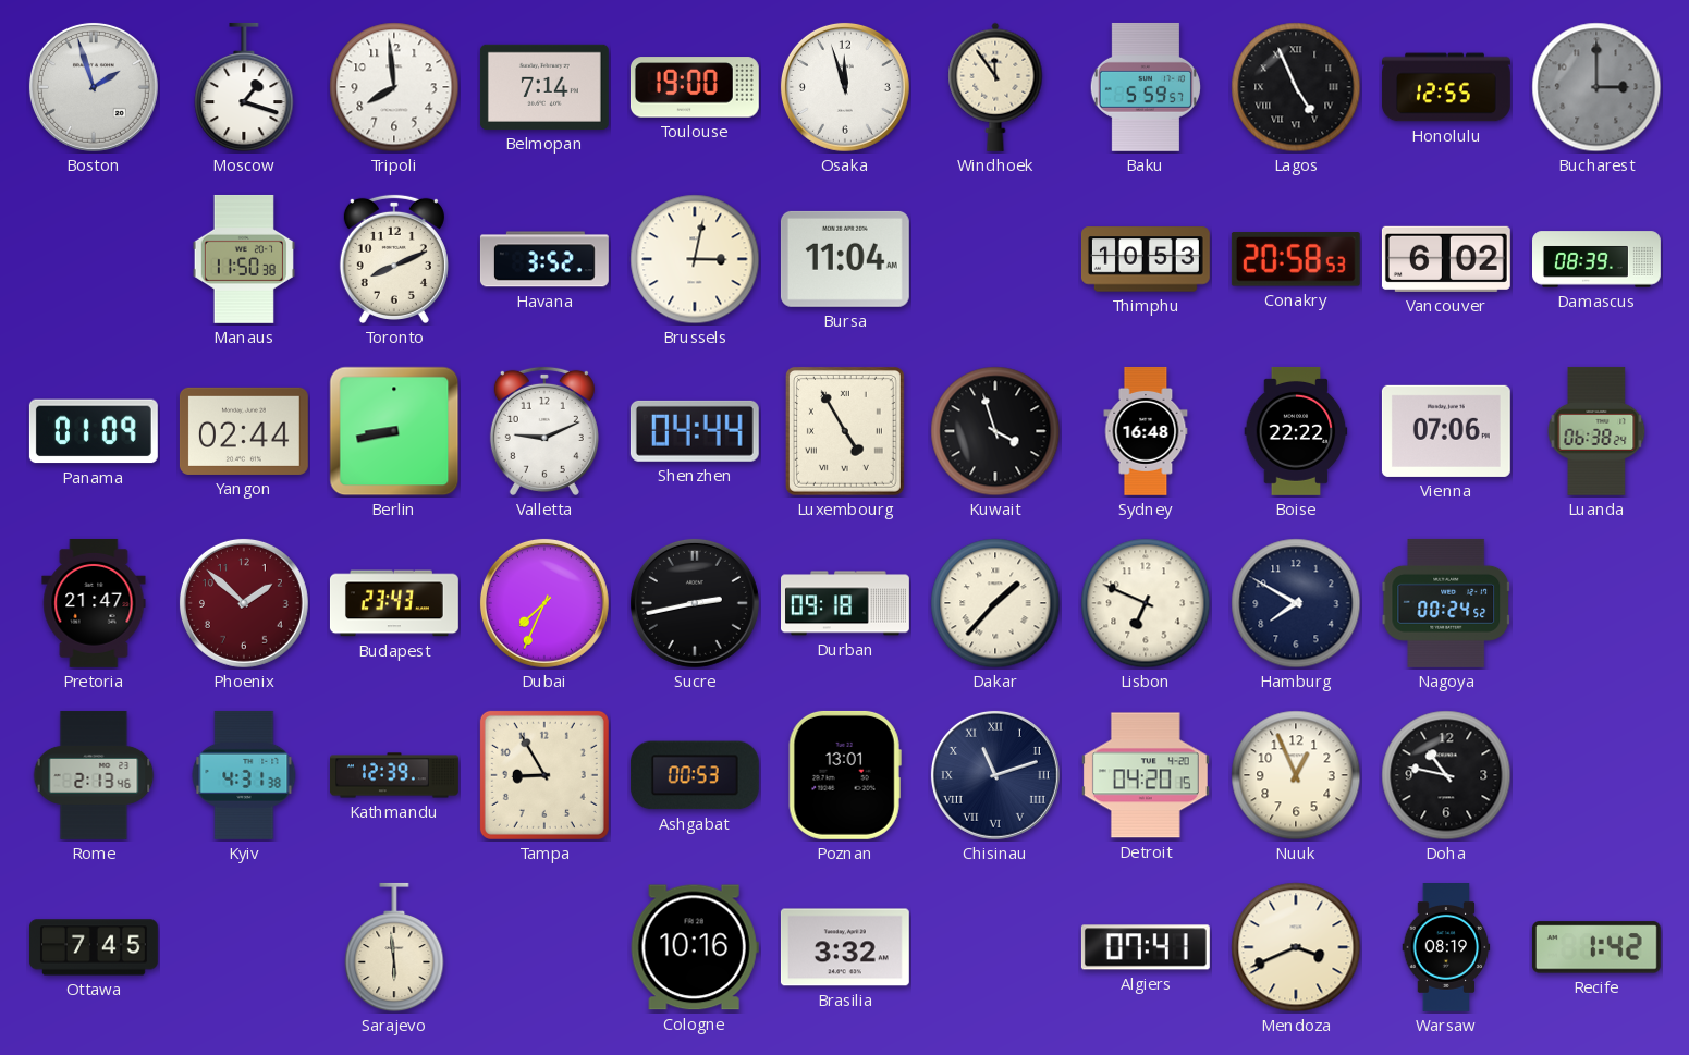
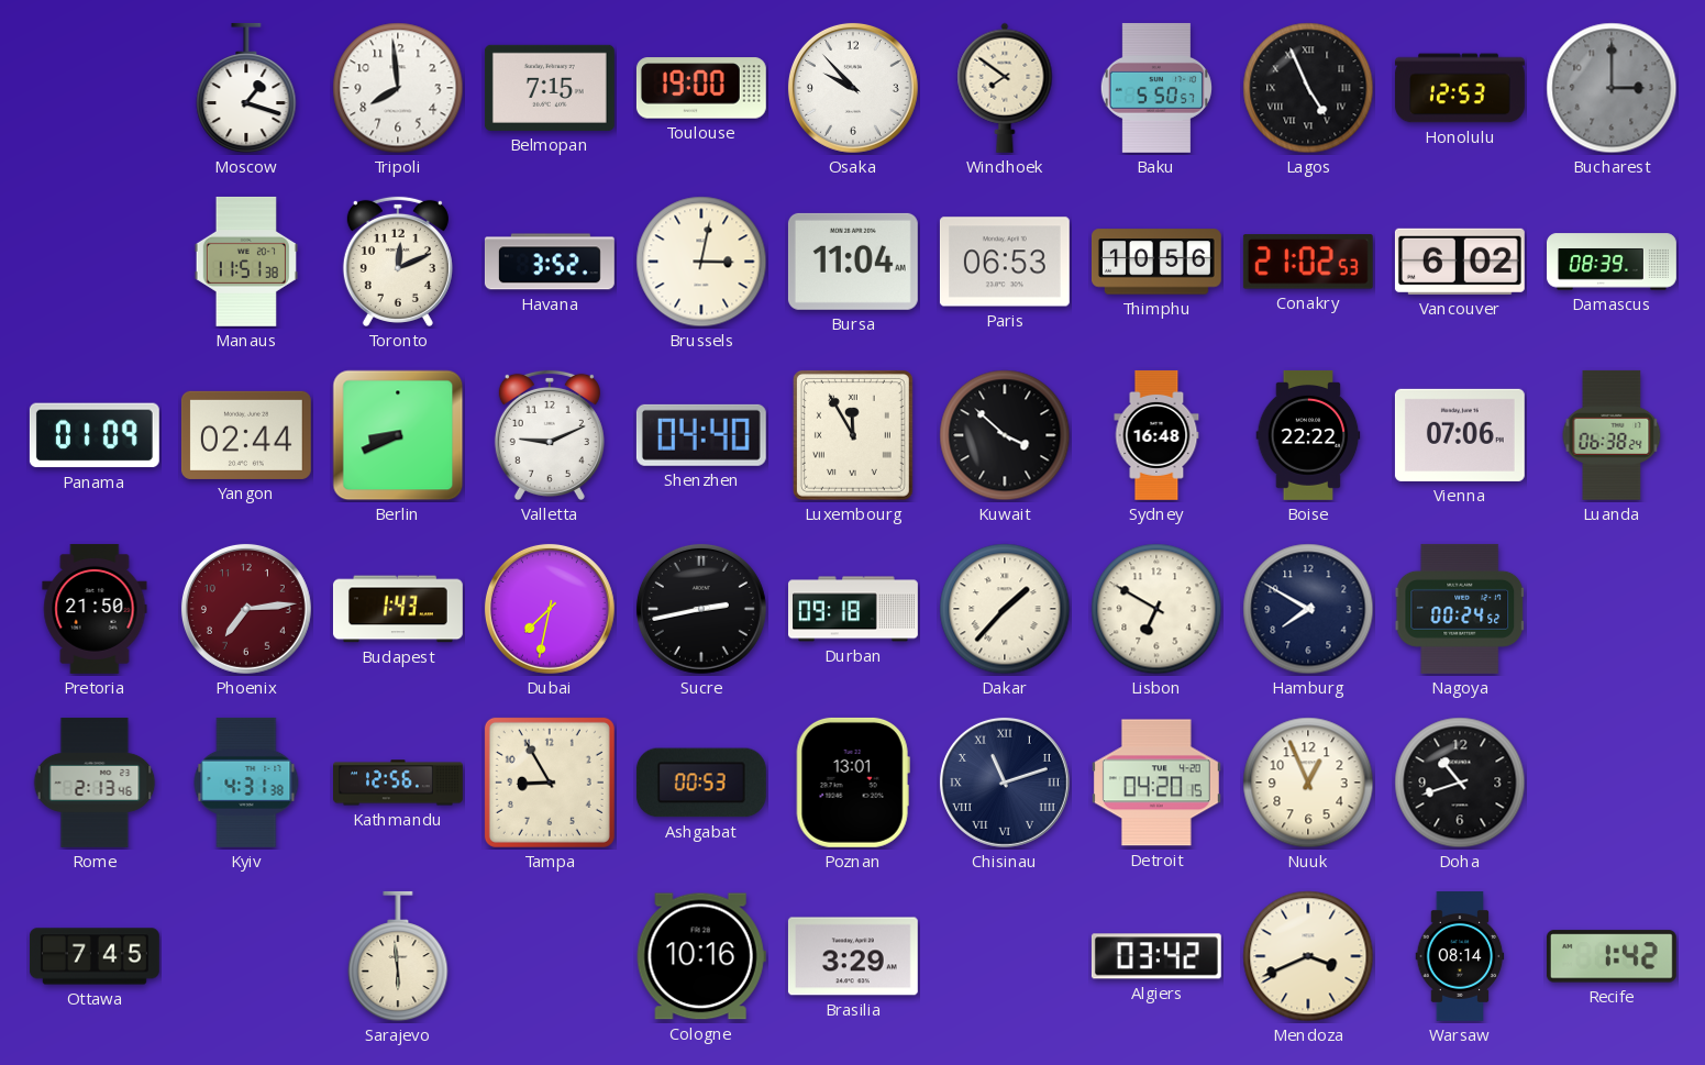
Boston: 1:57 -> none
Belmopan: 7:14 -> 7:15
Osaka: 11:57 -> 9:53
Windhoek: 11:54 -> 7:51
Baku: 5:59 -> 5:50
Honolulu: 12:55 -> 12:53
Manaus: 11:50 -> 11:51
Toronto: 8:11 -> 12:11
Paris: none -> 06:53
Thimphu: 10:53 -> 10:56
Conakry: 20:58 -> 21:02
Berlin: 8:43 -> 8:41
Shenzhen: 04:44 -> 04:40
Luxembourg: 4:55 -> 11:55
Kuwait: 3:57 -> 3:52
Pretoria: 21:47 -> 21:50
Phoenix: 1:52 -> 7:14
Budapest: 23:43 -> 1:43
Dubai: 7:34 -> 7:32
Lisbon: 6:49 -> 6:50
Kathmandu: 12:39 -> 12:56
Doha: 10:47 -> 10:42
Brasilia: 3:32 -> 3:29
Algiers: 07:41 -> 03:42
Warsaw: 08:19 -> 08:14
